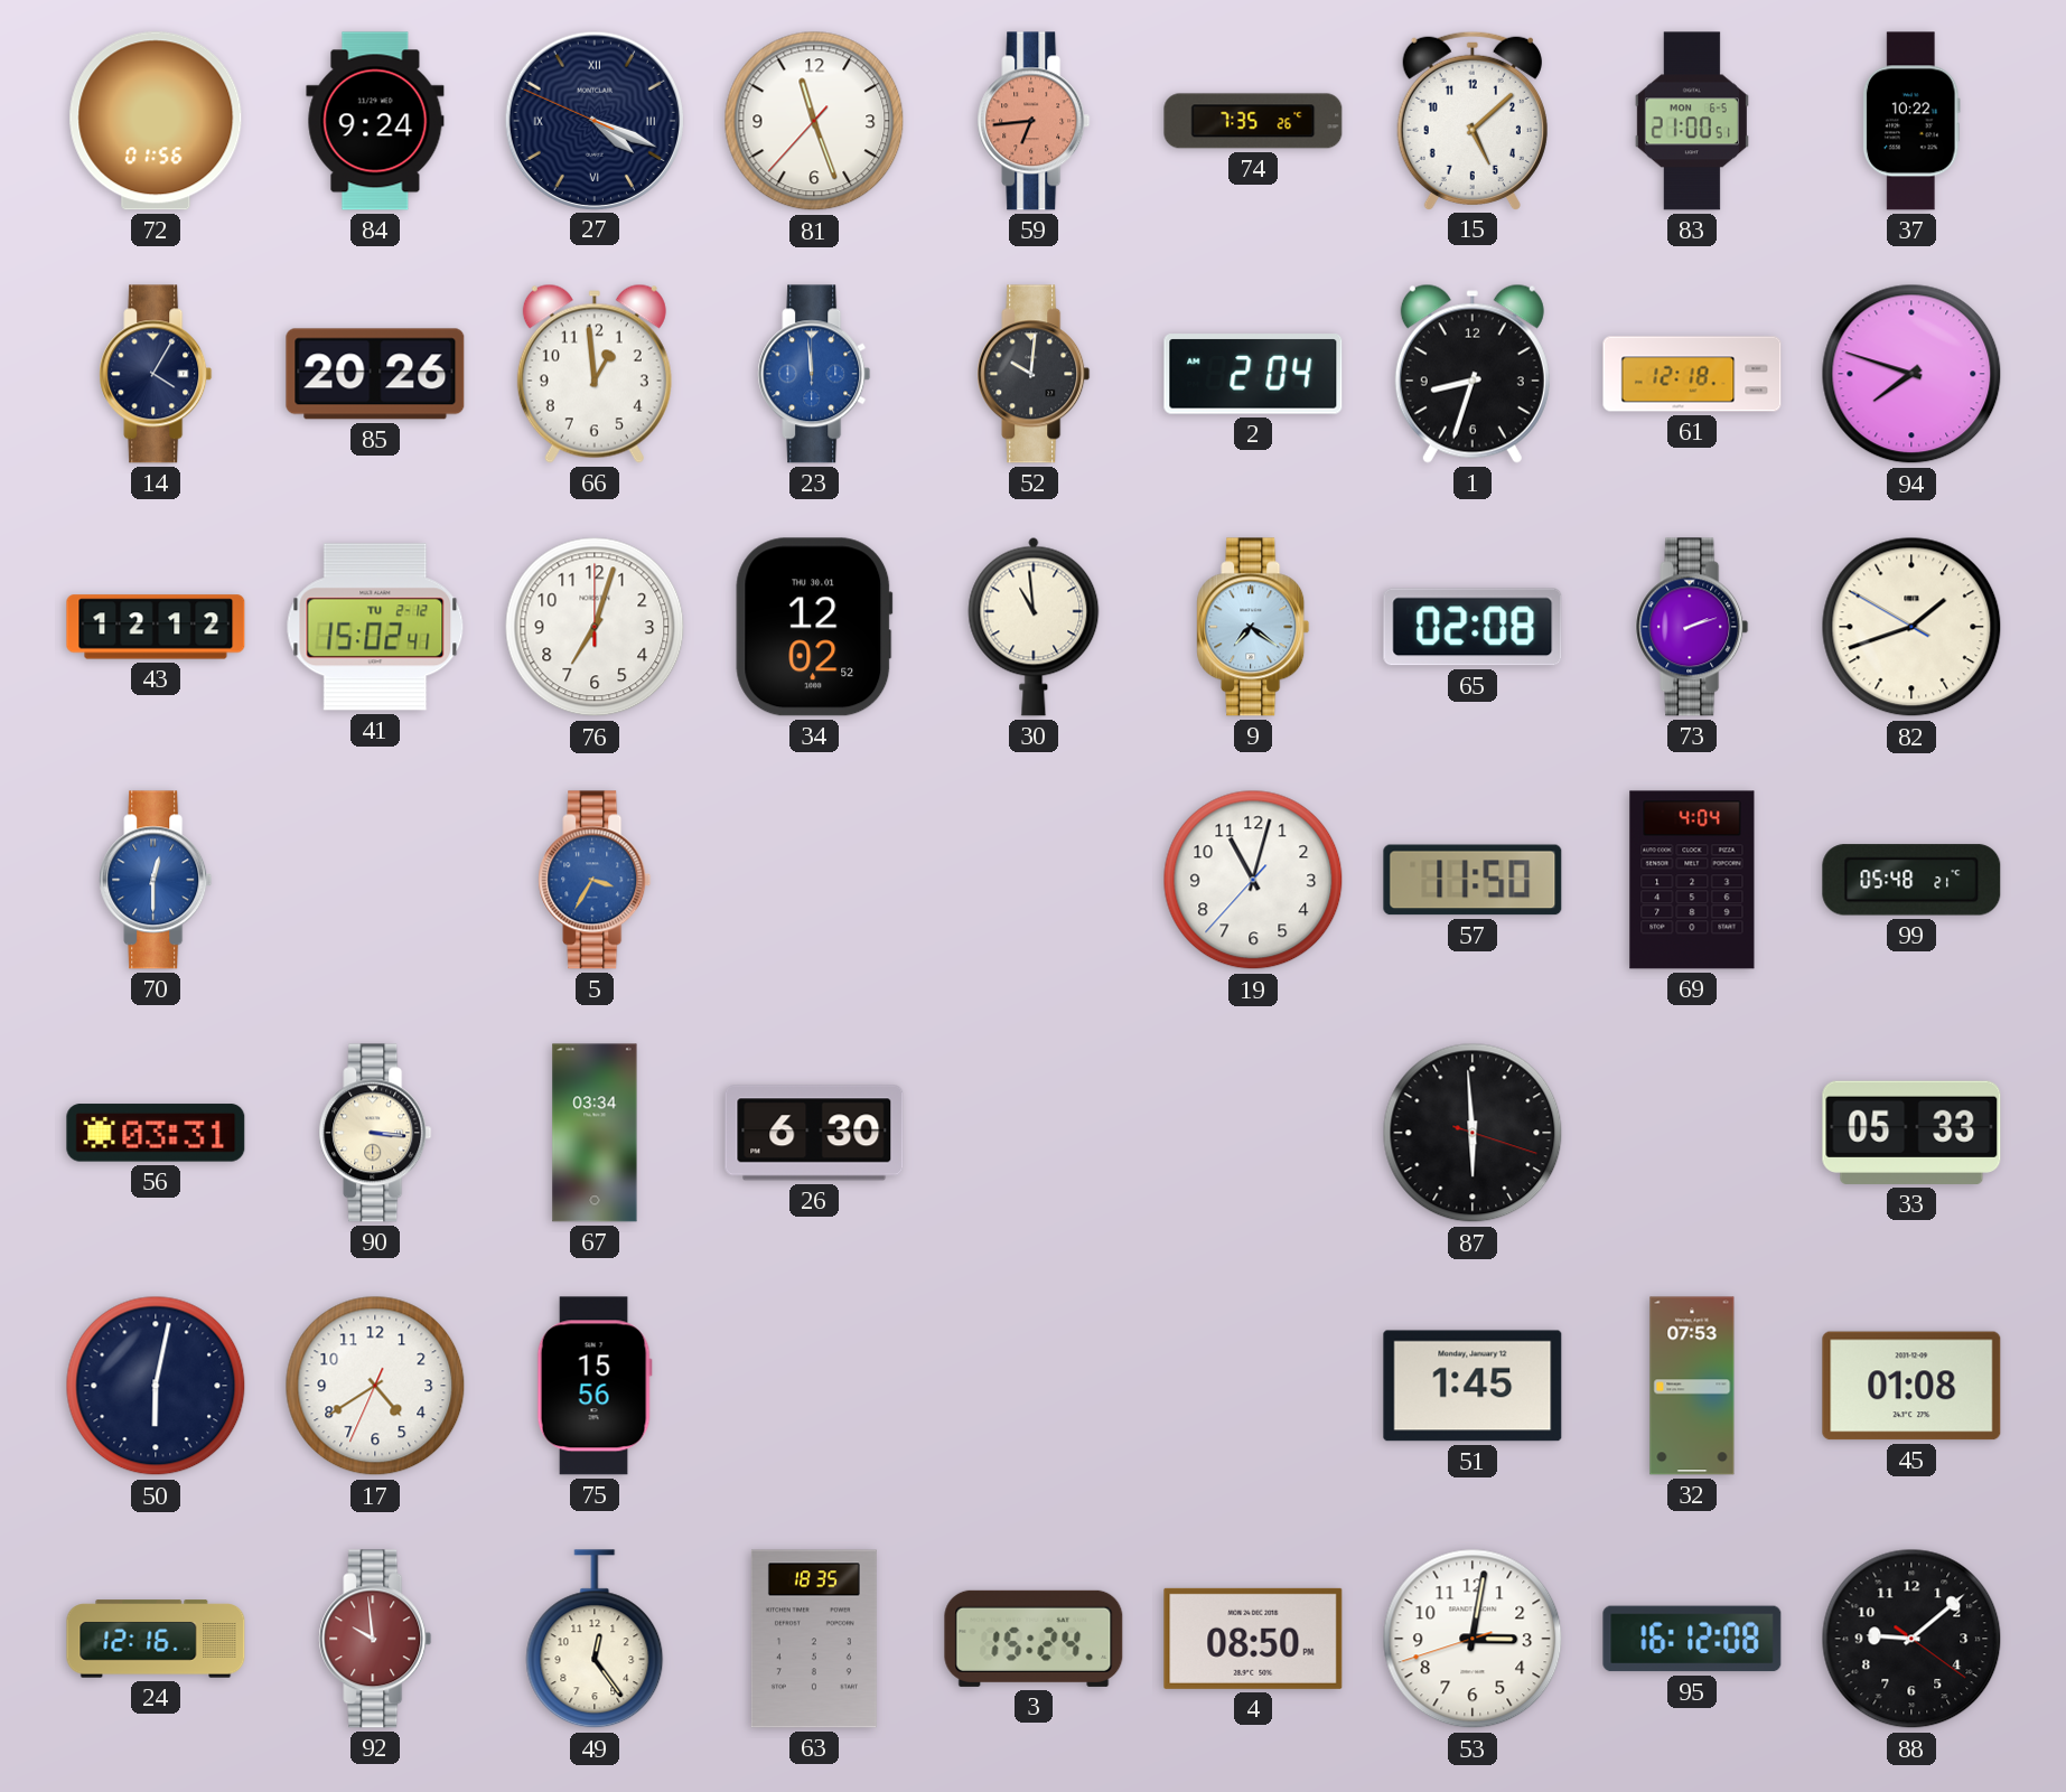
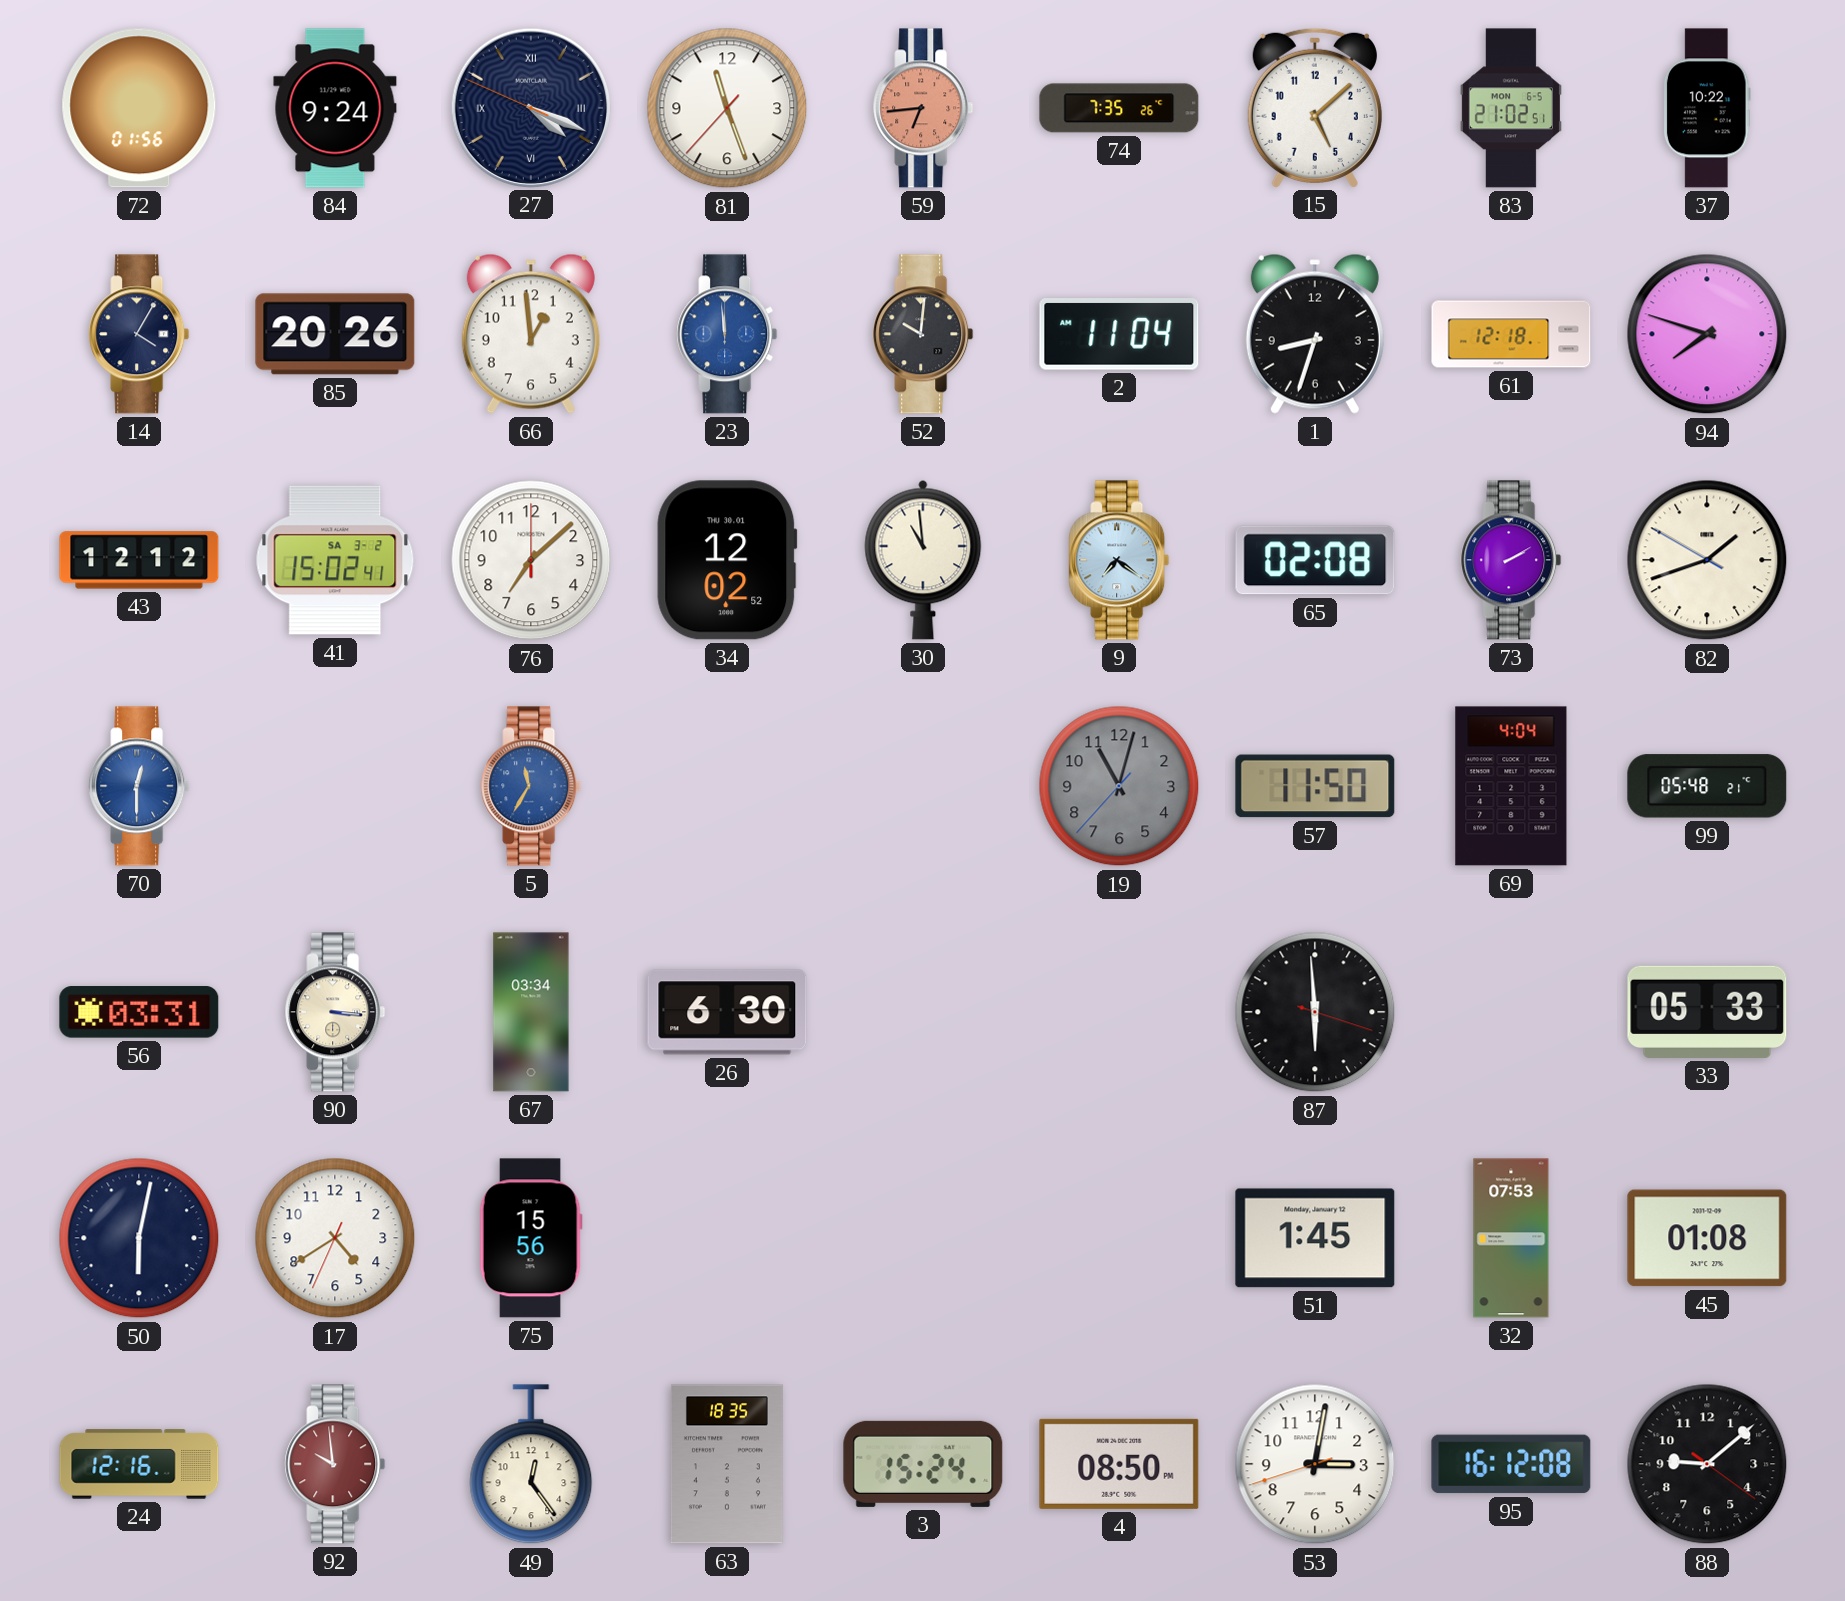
83: 21:00 -> 21:02
2: 2:04 -> 11:04
41 date: TU 2-12 -> SA 3-2
76: 7:03 -> 7:08
73: 2:12 -> 2:10
5: 3:35 -> 11:35
19 dial: white -> grey
